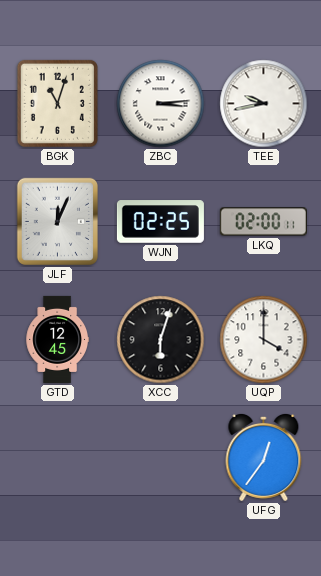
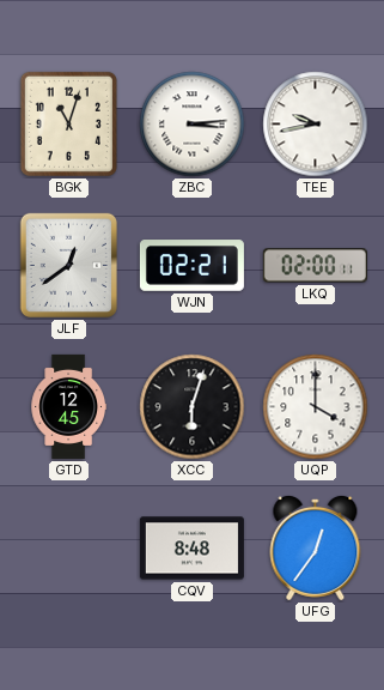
JLF: 12:04 -> 12:39
WJN: 02:25 -> 02:21
CQV: none -> 8:48
